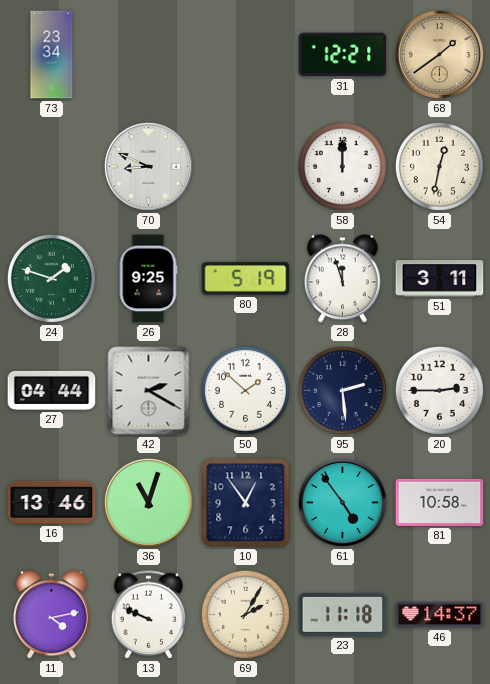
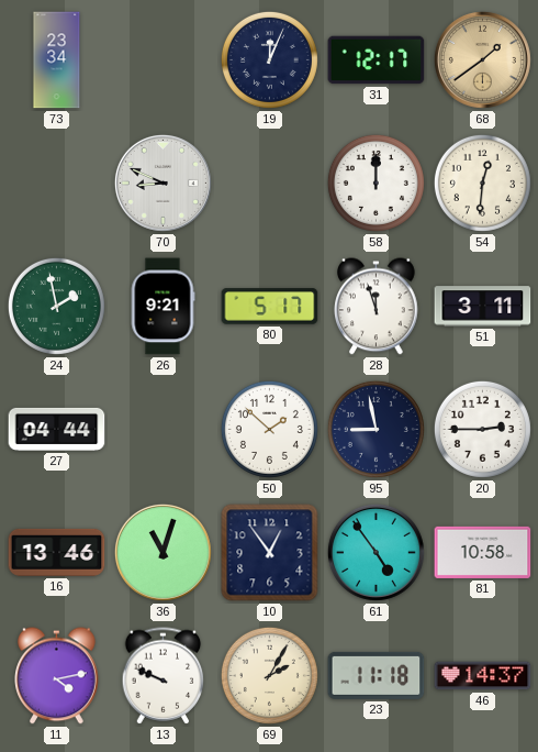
19: none -> 12:04
31: 12:21 -> 12:17
54: 12:32 -> 12:31
24: 1:48 -> 1:58
26: 9:25 -> 9:21
80: 5:19 -> 5:17
42: 2:20 -> none
95: 2:29 -> 8:58
